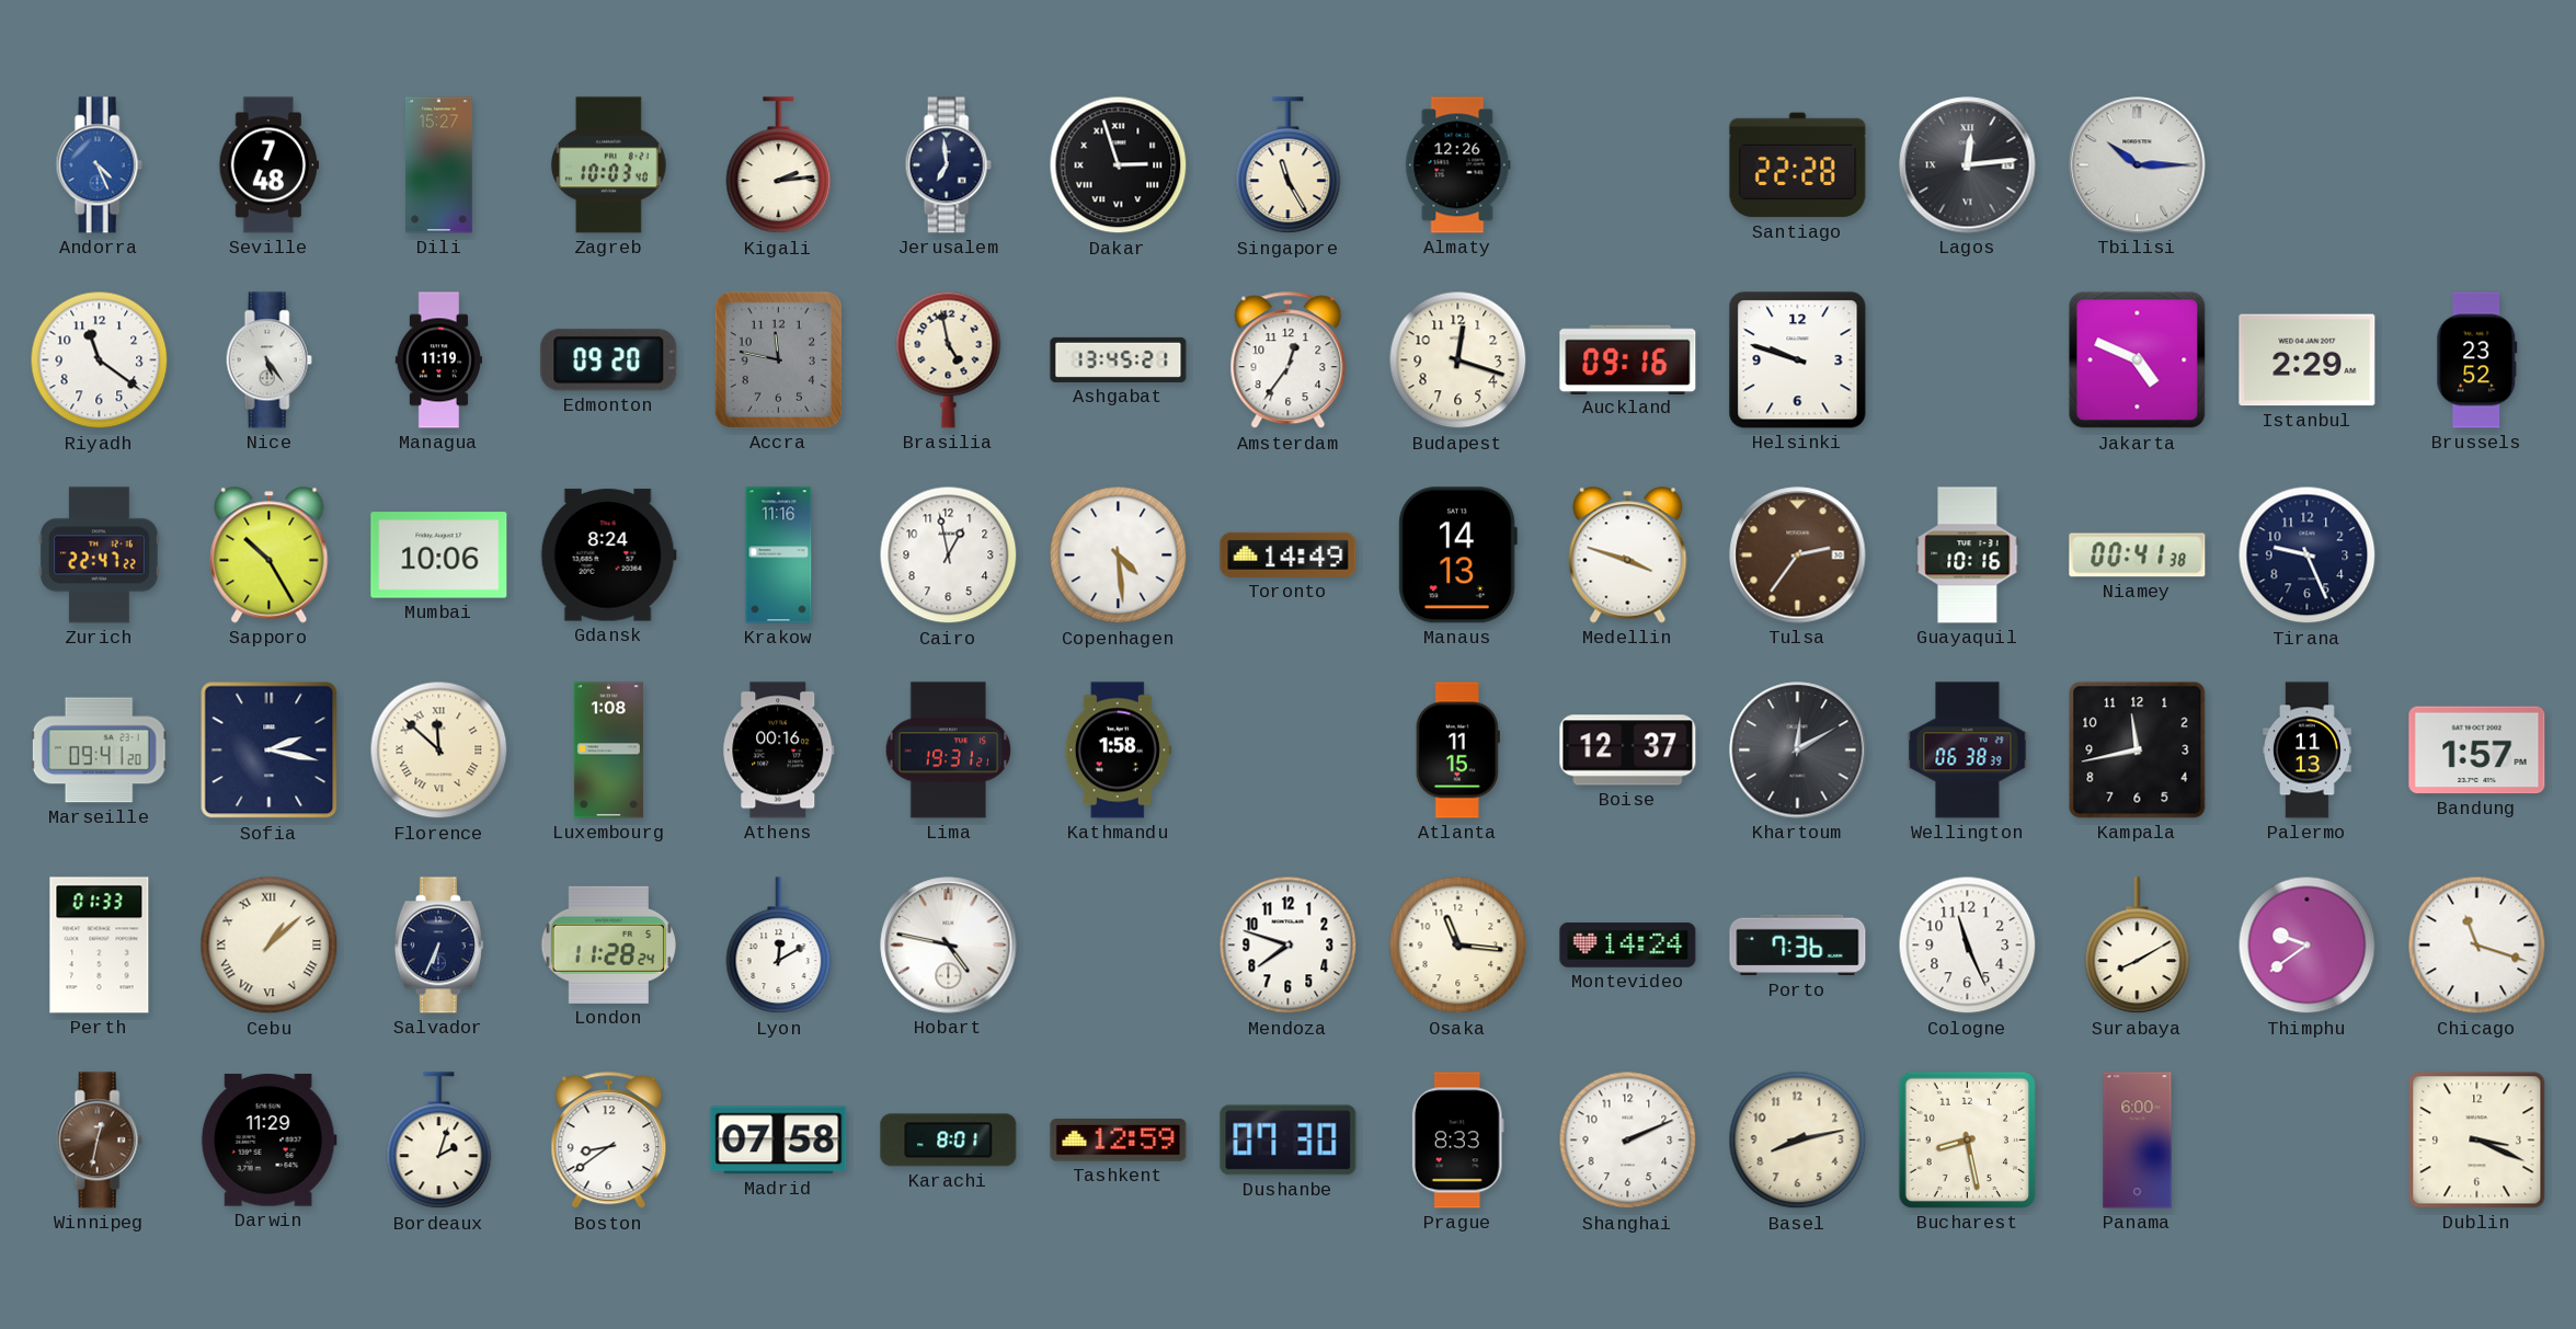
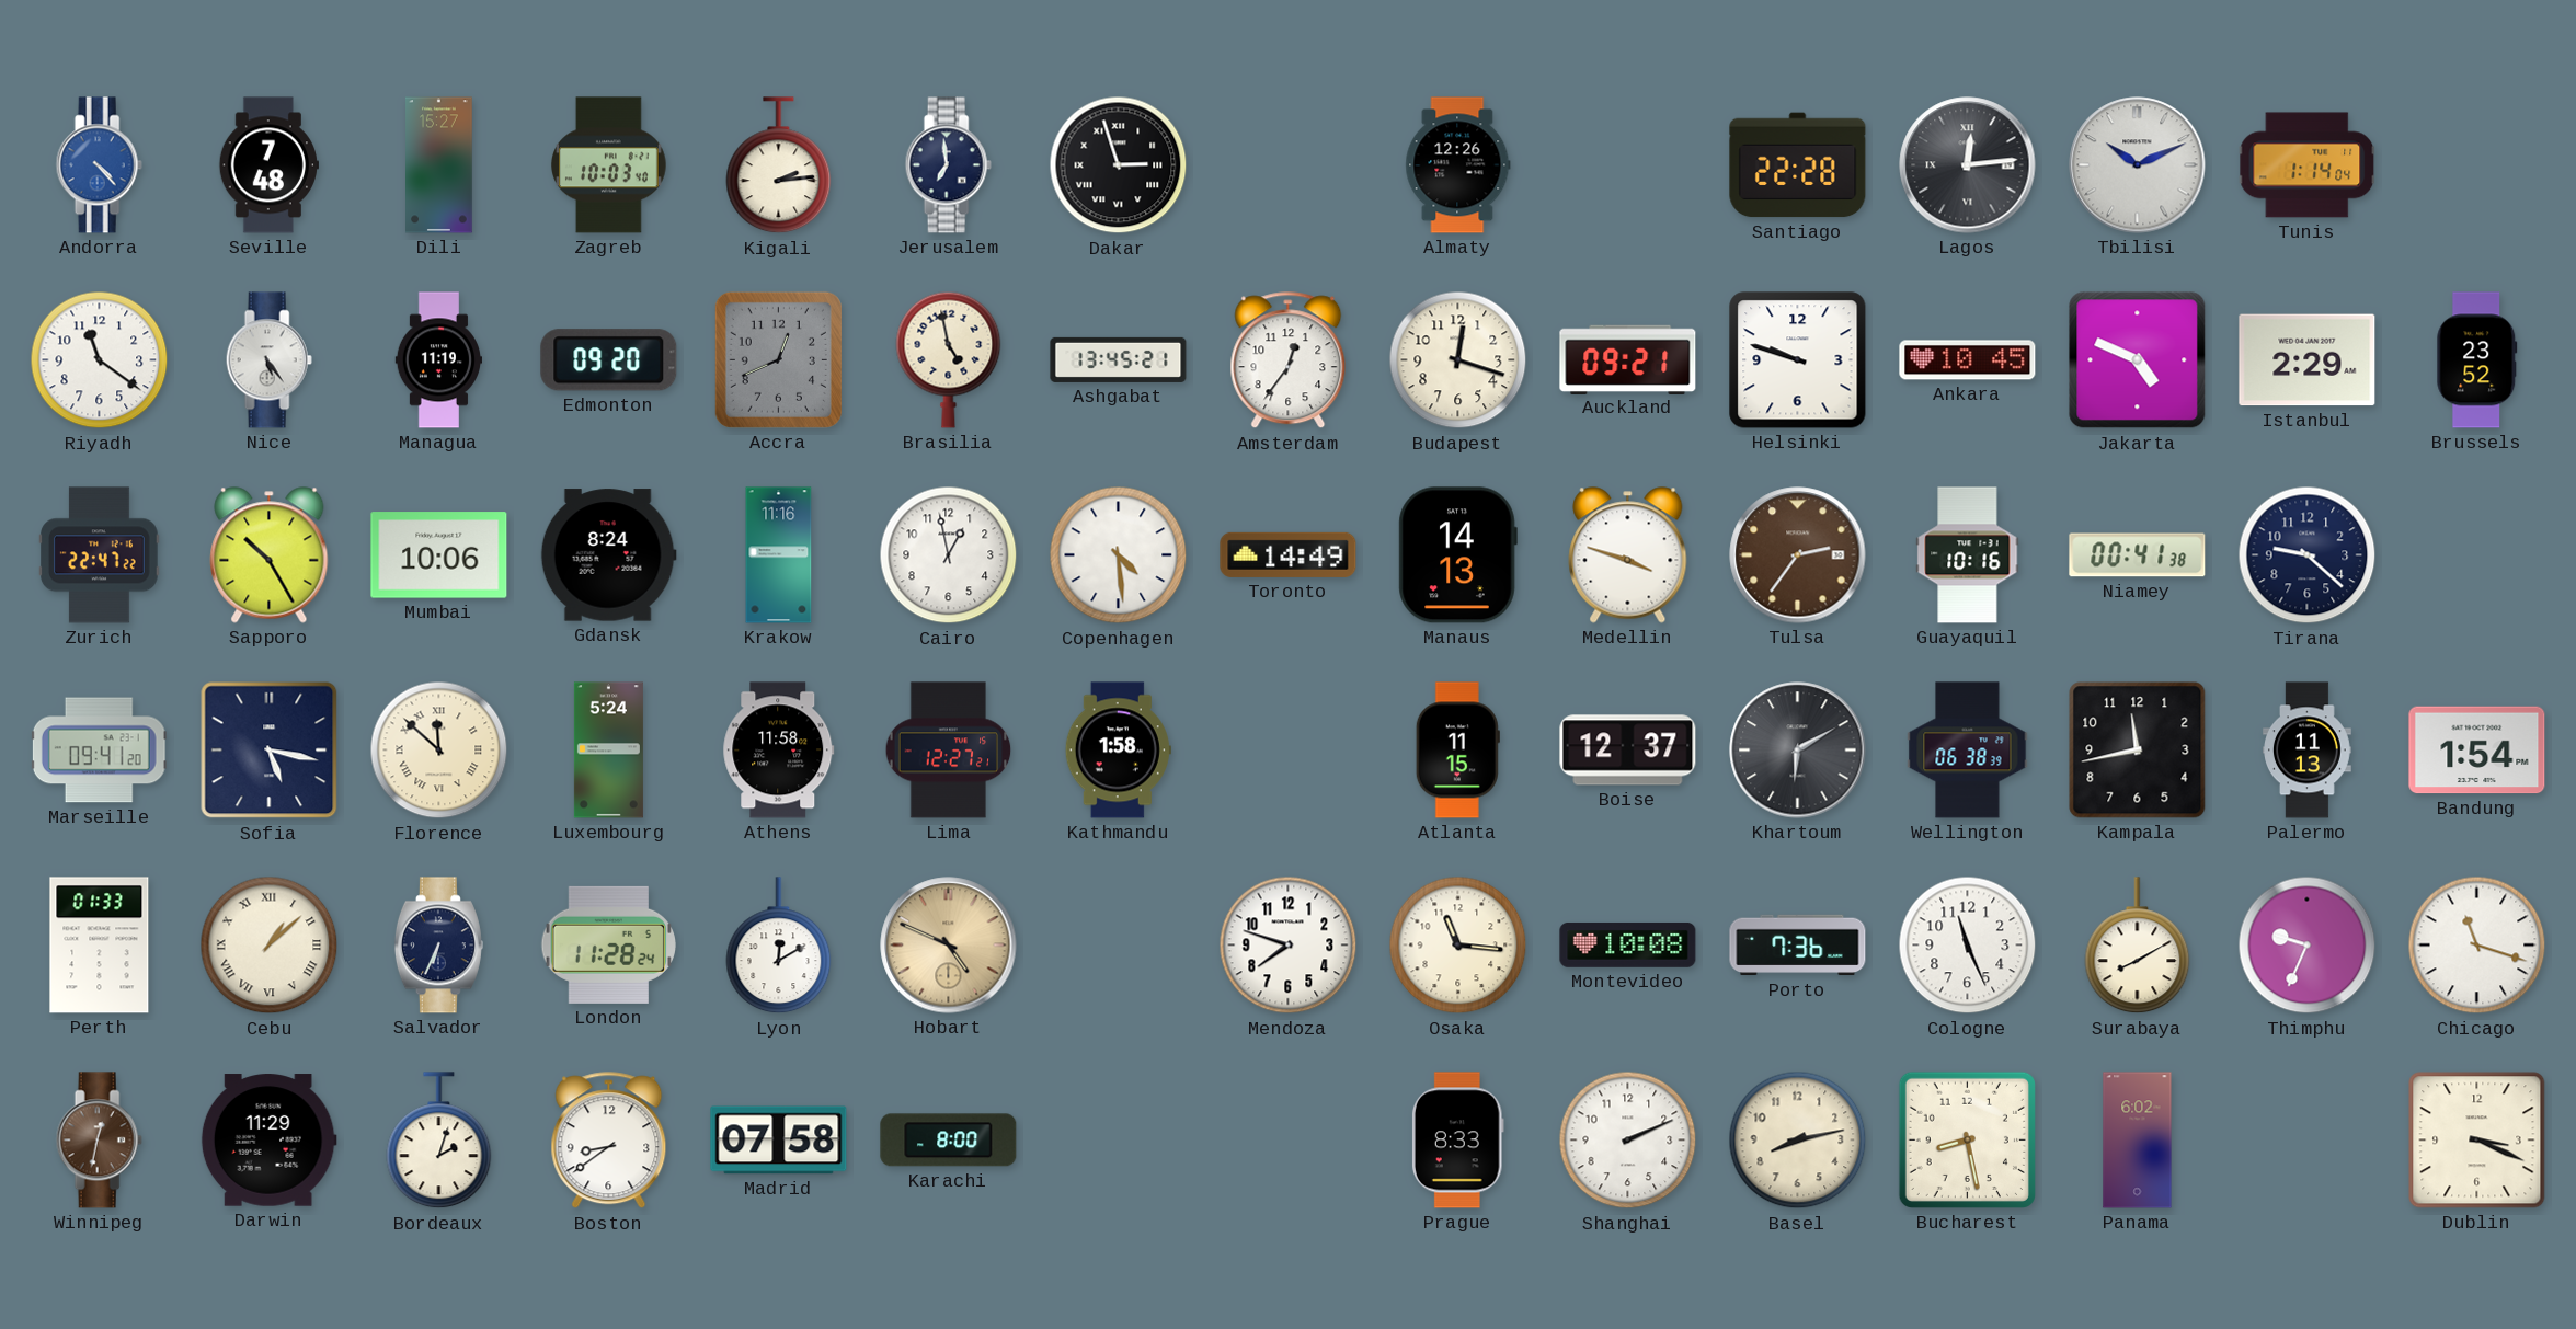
Andorra: 4:26 -> 4:23
Singapore: 11:25 -> none
Tbilisi: 10:15 -> 10:11
Tunis: none -> 1:14
Accra: 11:47 -> 12:41
Auckland: 09:16 -> 09:21
Ankara: none -> 10:45
Tirana: 9:26 -> 9:22
Sofia: 2:17 -> 5:17
Luxembourg: 1:08 -> 5:24
Athens: 00:16 -> 11:58
Lima: 19:31 -> 12:27
Khartoum: 12:10 -> 6:10
Bandung: 1:57 -> 1:54
Hobart: 4:47 -> 4:49
Hobart dial: white -> champagne
Montevideo: 14:24 -> 10:08
Thimphu: 9:39 -> 9:34
Karachi: 8:01 -> 8:00
Tashkent: 12:59 -> none
Dushanbe: 07:30 -> none
Panama: 6:00 -> 6:02
